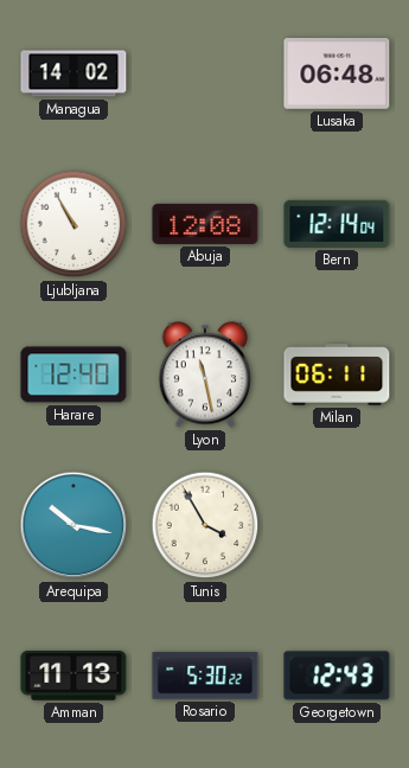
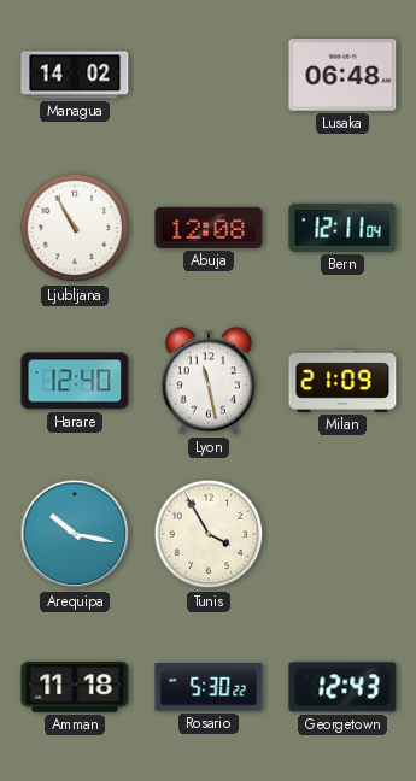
Bern: 12:14 -> 12:11
Milan: 06:11 -> 21:09
Amman: 11:13 -> 11:18
